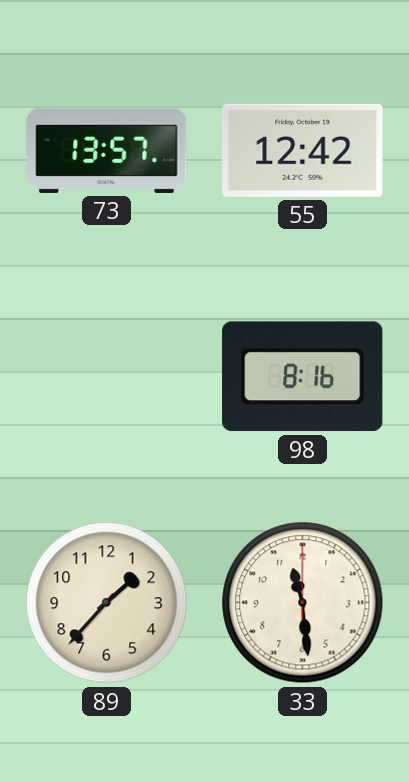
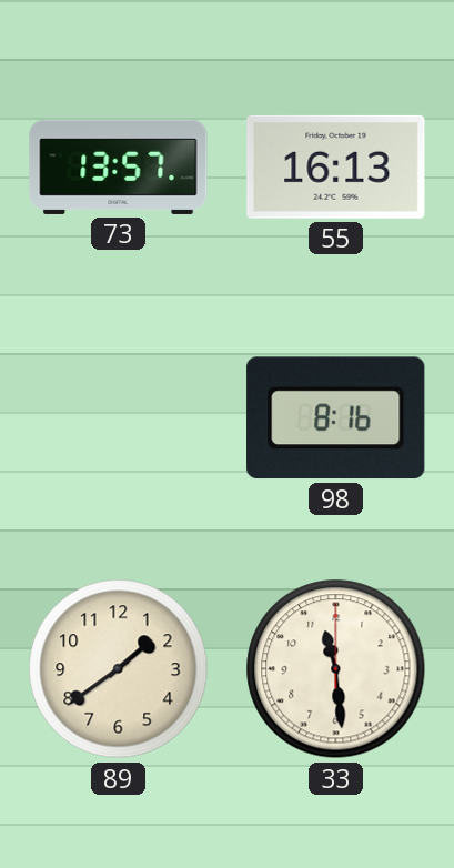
55: 12:42 -> 16:13
89: 1:37 -> 1:39
